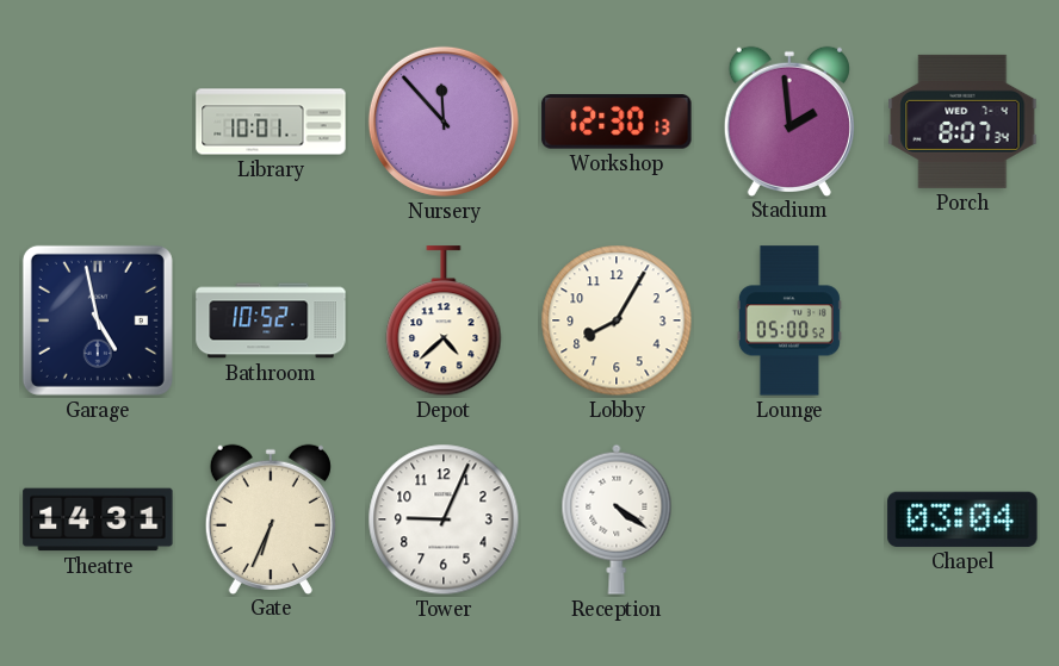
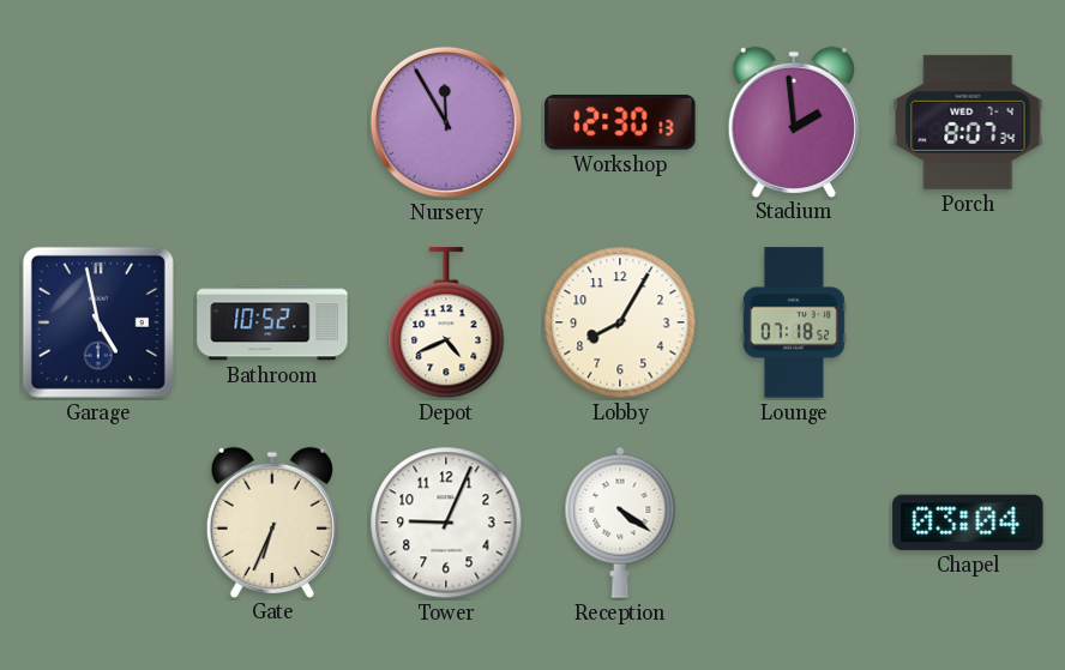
Library: 10:01 -> none
Nursery: 11:53 -> 11:55
Depot: 4:38 -> 4:41
Lounge: 05:00 -> 07:18
Theatre: 14:31 -> none
